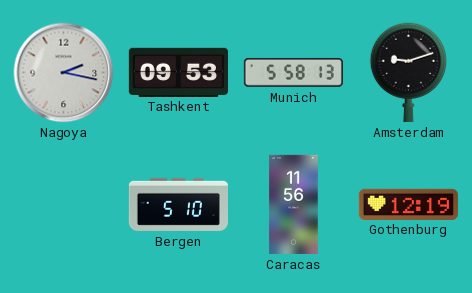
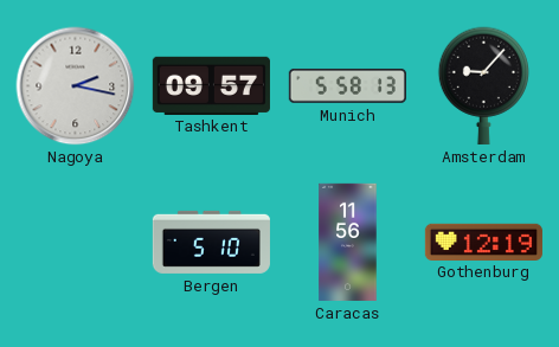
Tashkent: 09:53 -> 09:57
Amsterdam: 9:12 -> 9:07
